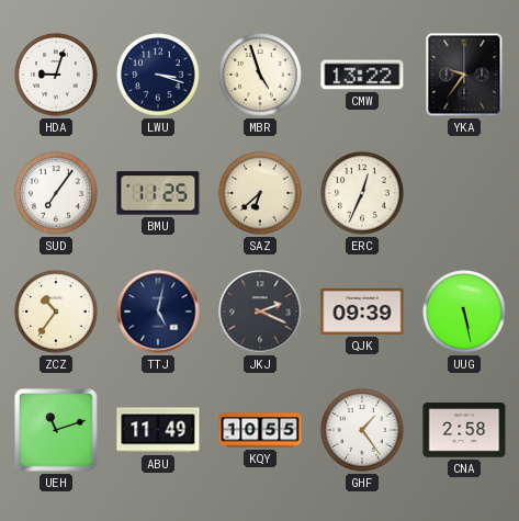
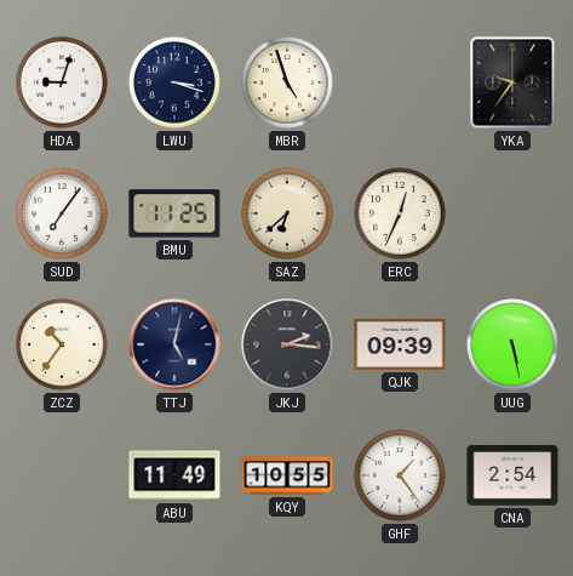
CMW: 13:22 -> none
JKJ: 2:19 -> 2:16
UEH: 11:12 -> none
CNA: 2:58 -> 2:54
